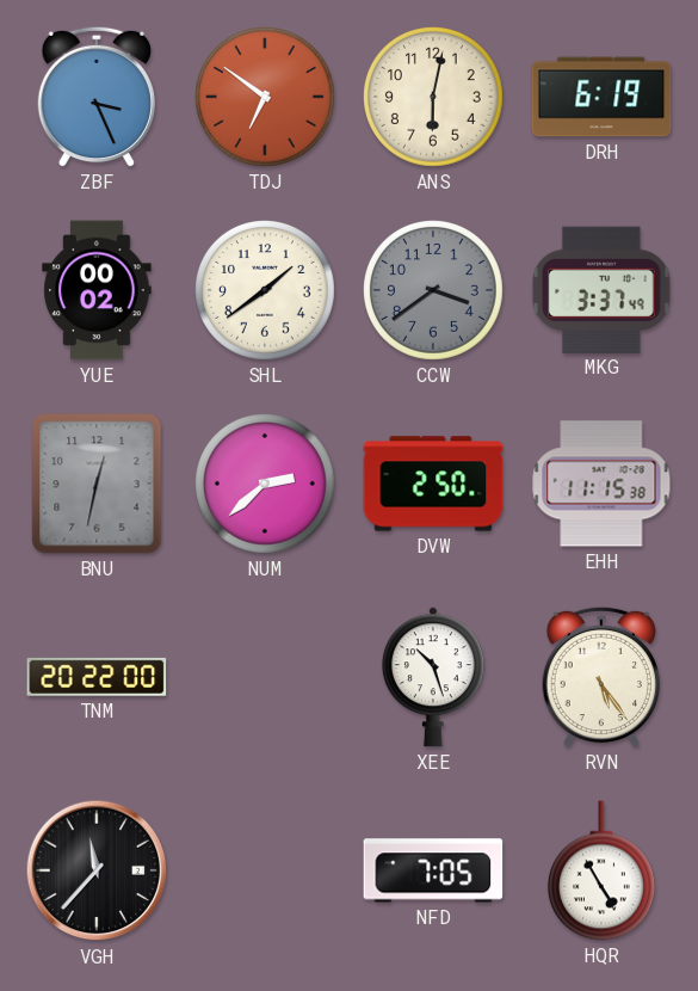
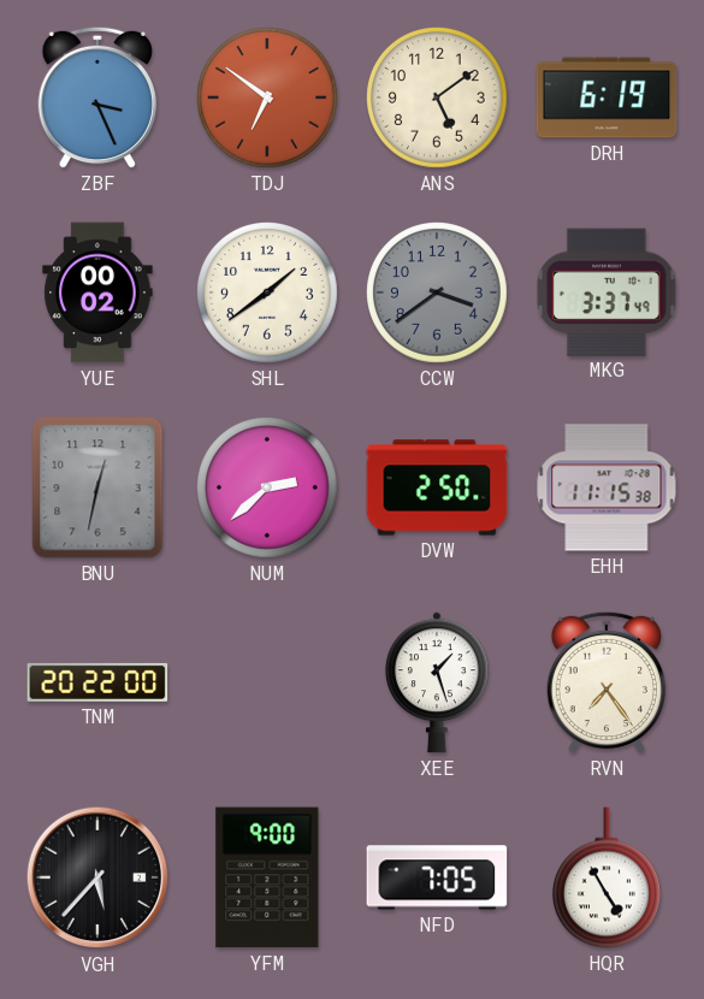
ANS: 6:02 -> 5:09
XEE: 10:27 -> 1:27
RVN: 5:24 -> 7:24
VGH: 11:37 -> 5:37
YFM: none -> 9:00
